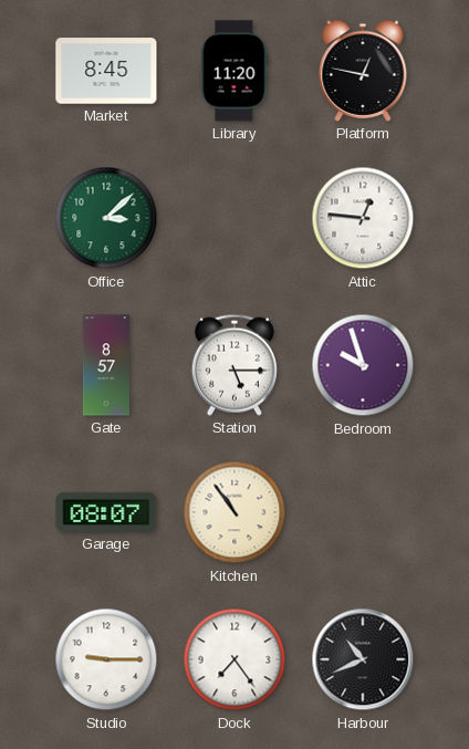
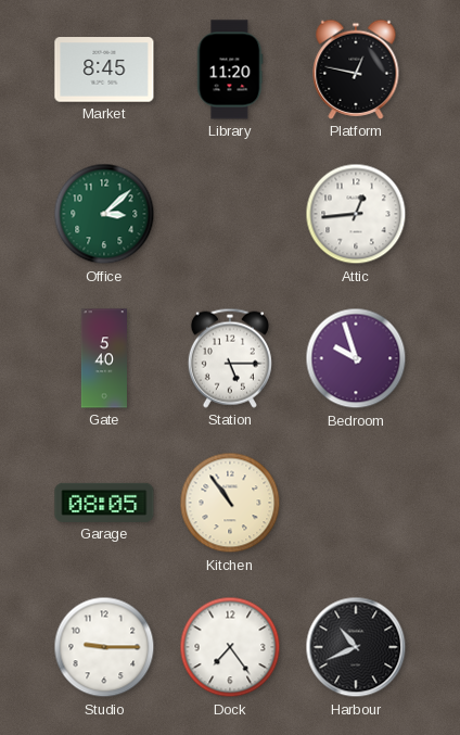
Attic: 12:46 -> 12:44
Gate: 8:57 -> 5:40
Garage: 08:07 -> 08:05
